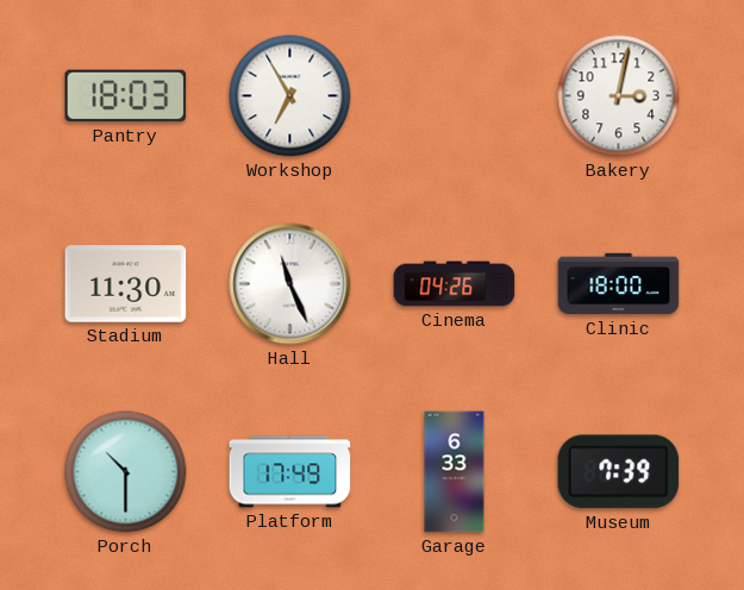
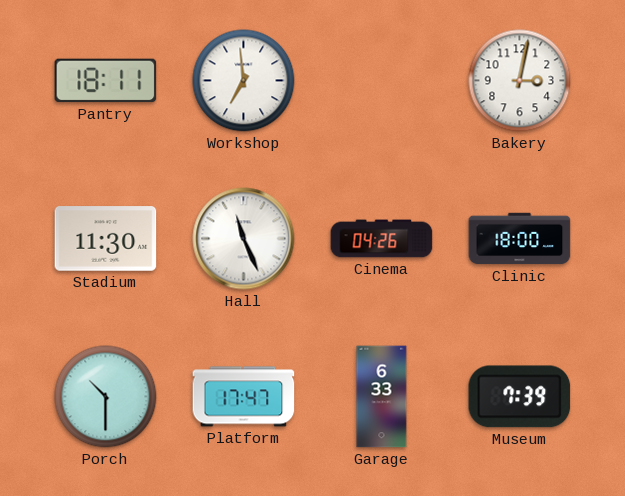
Pantry: 18:03 -> 18:11
Workshop: 6:55 -> 6:59
Platform: 17:49 -> 17:47
